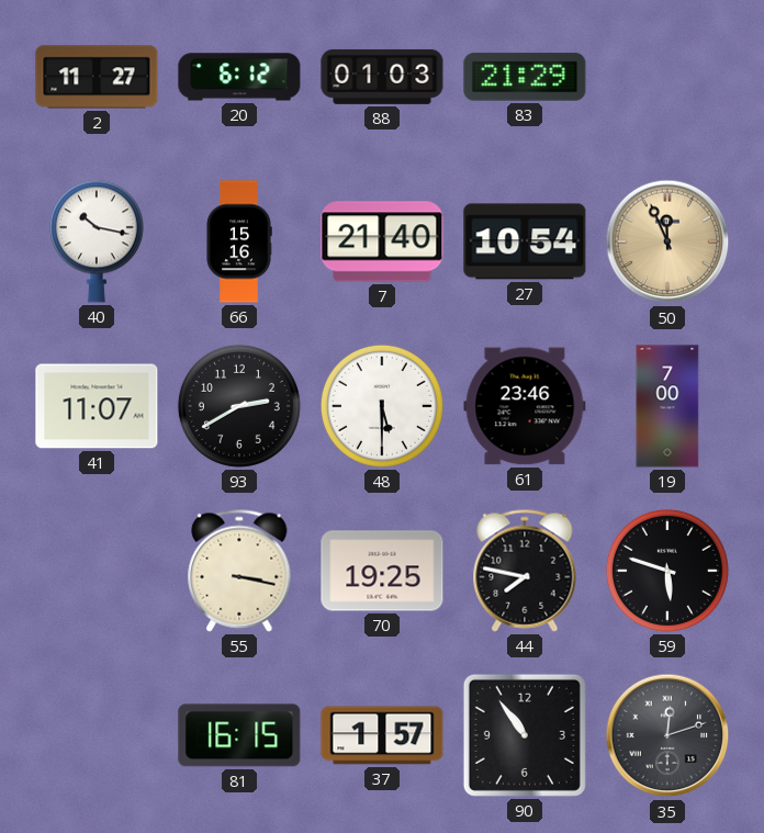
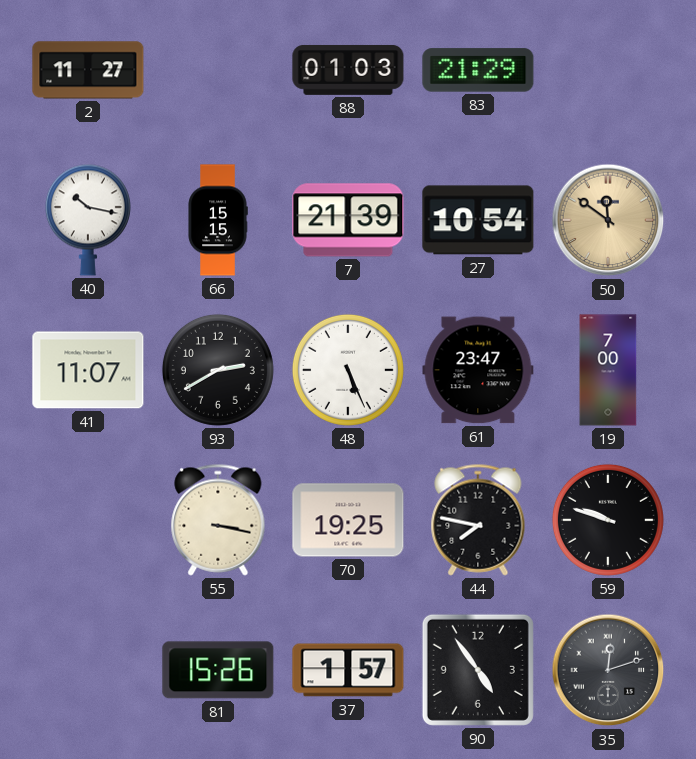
20: 6:12 -> none
66: 15:16 -> 15:15
7: 21:40 -> 21:39
50: 11:56 -> 11:51
48: 5:30 -> 5:26
61: 23:46 -> 23:47
59: 5:48 -> 9:48
81: 16:15 -> 15:26
90: 10:54 -> 4:54
